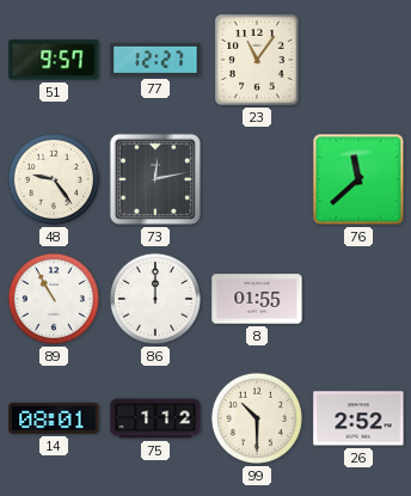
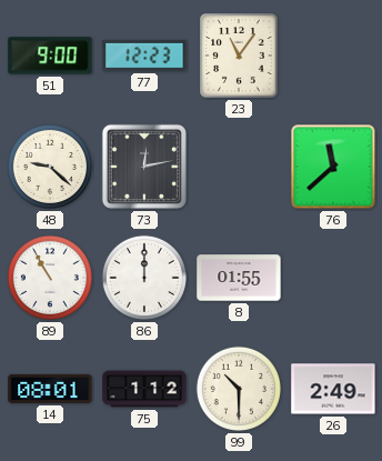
51: 9:57 -> 9:00
77: 12:27 -> 12:23
48: 9:24 -> 9:22
26: 2:52 -> 2:49
